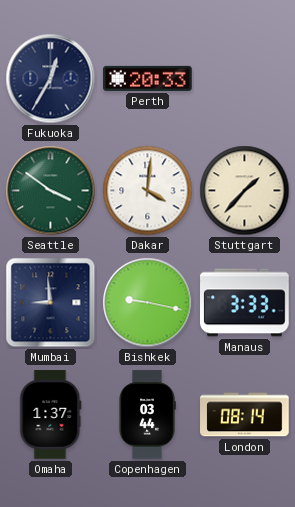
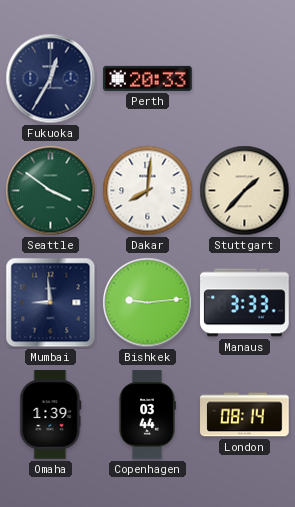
Dakar: 4:01 -> 8:01
Bishkek: 9:17 -> 9:14
Omaha: 1:37 -> 1:39
